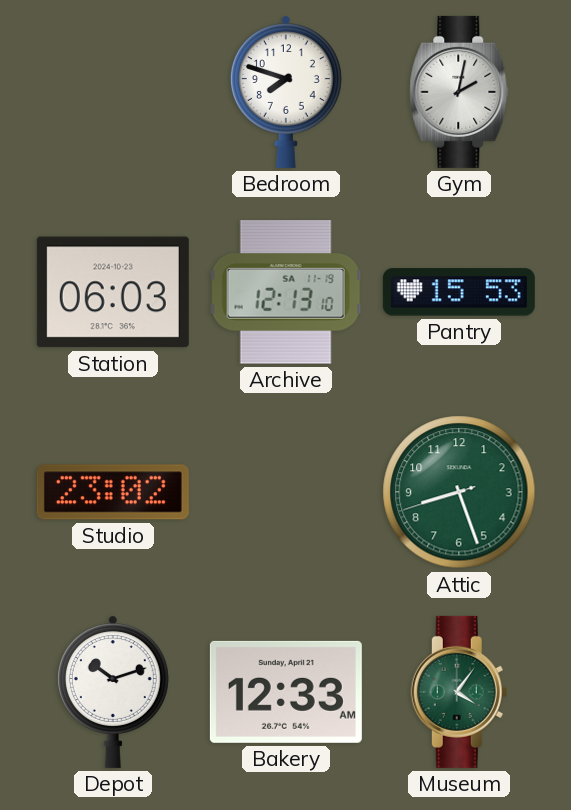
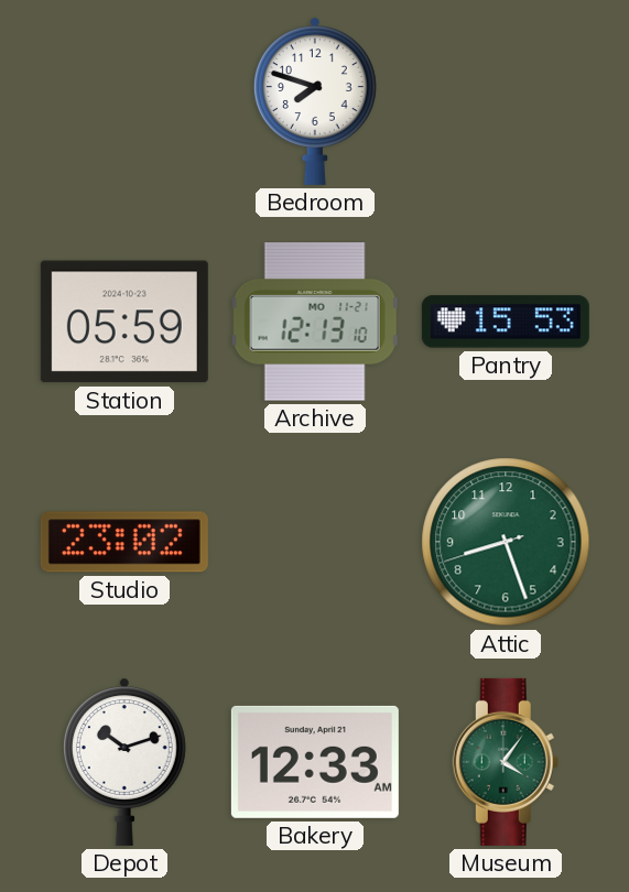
Gym: 2:02 -> none
Station: 06:03 -> 05:59
Archive date: SA 11-19 -> MO 11-21
